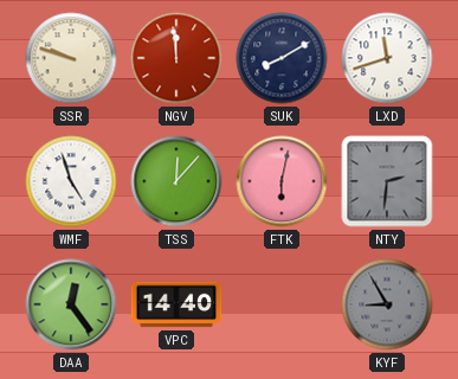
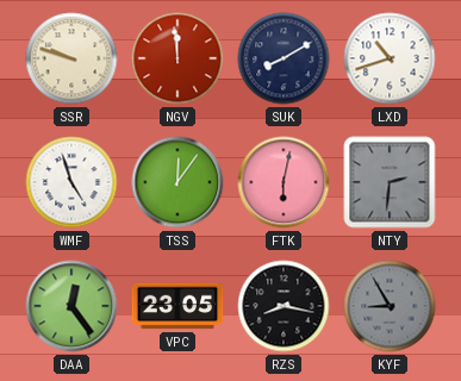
LXD: 11:42 -> 10:42
TSS: 12:07 -> 12:06
VPC: 14:40 -> 23:05
RZS: none -> 8:17
